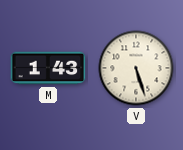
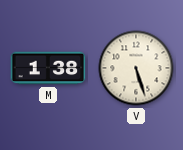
M: 1:43 -> 1:38
